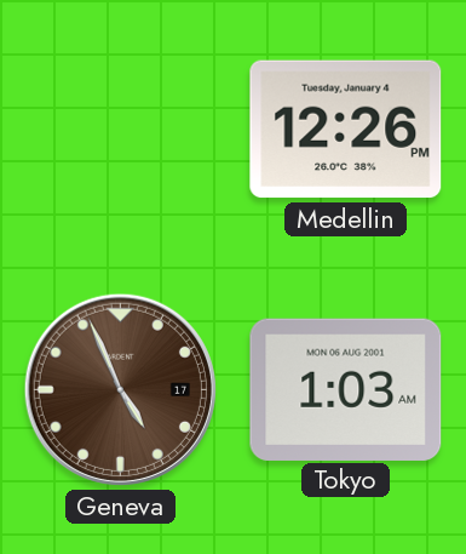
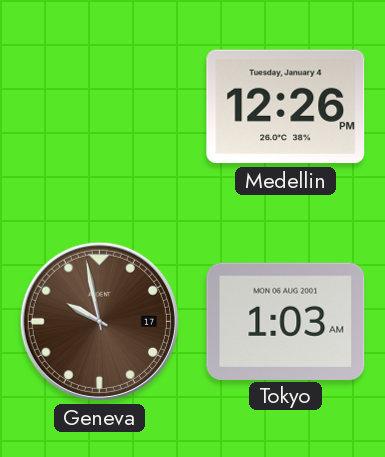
Geneva: 4:56 -> 9:58
